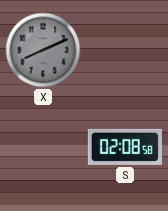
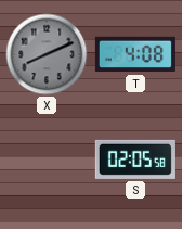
T: none -> 4:08
S: 02:08 -> 02:05
